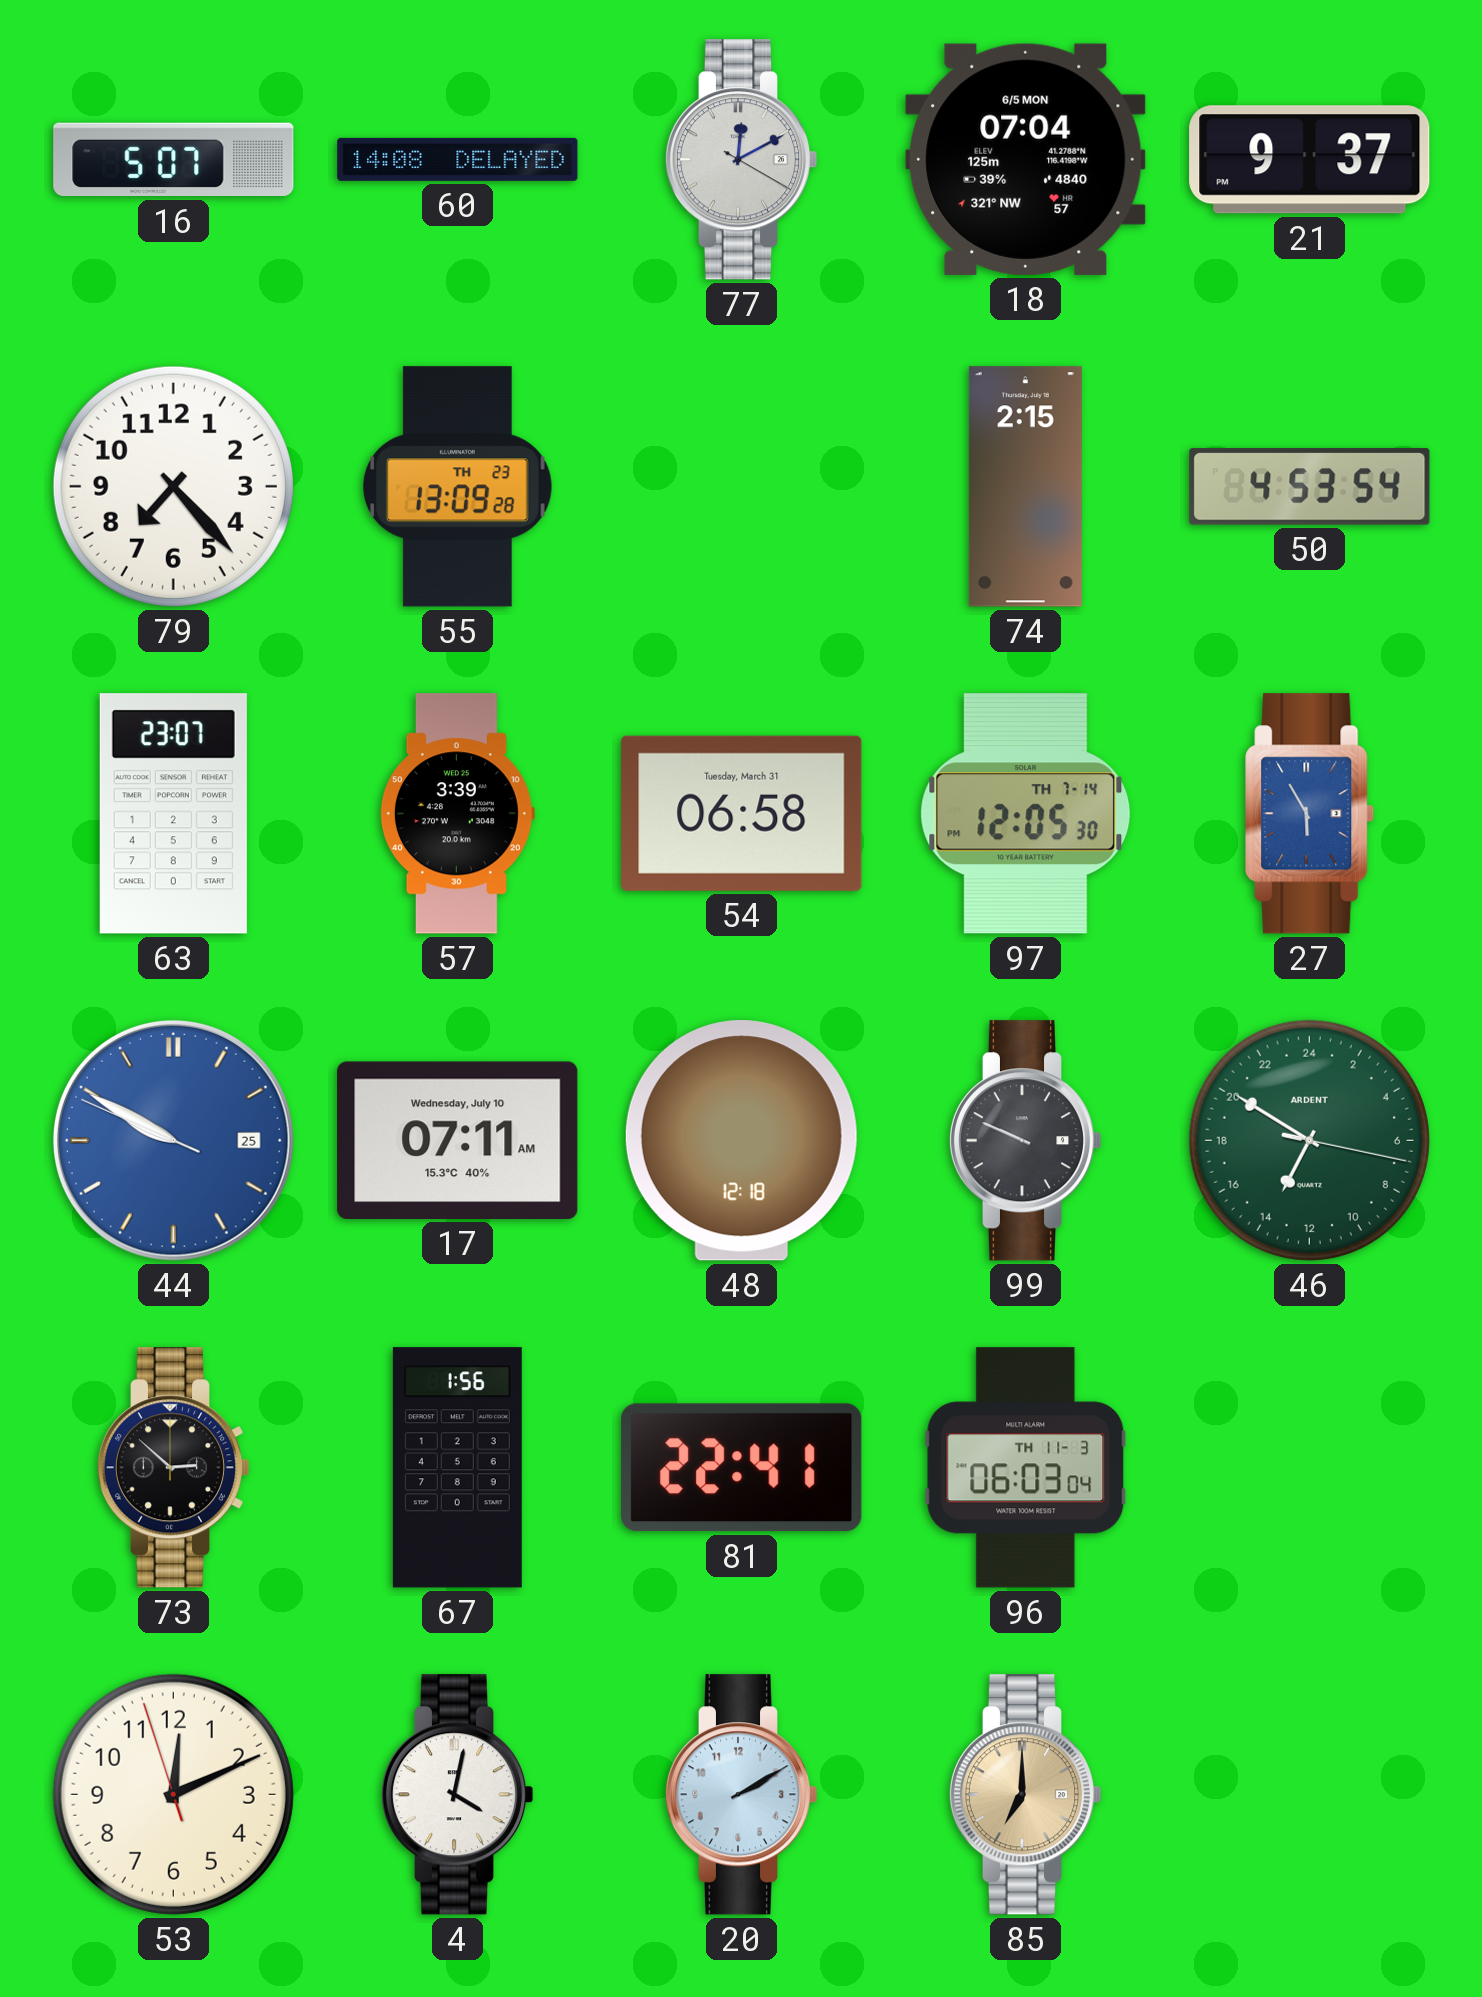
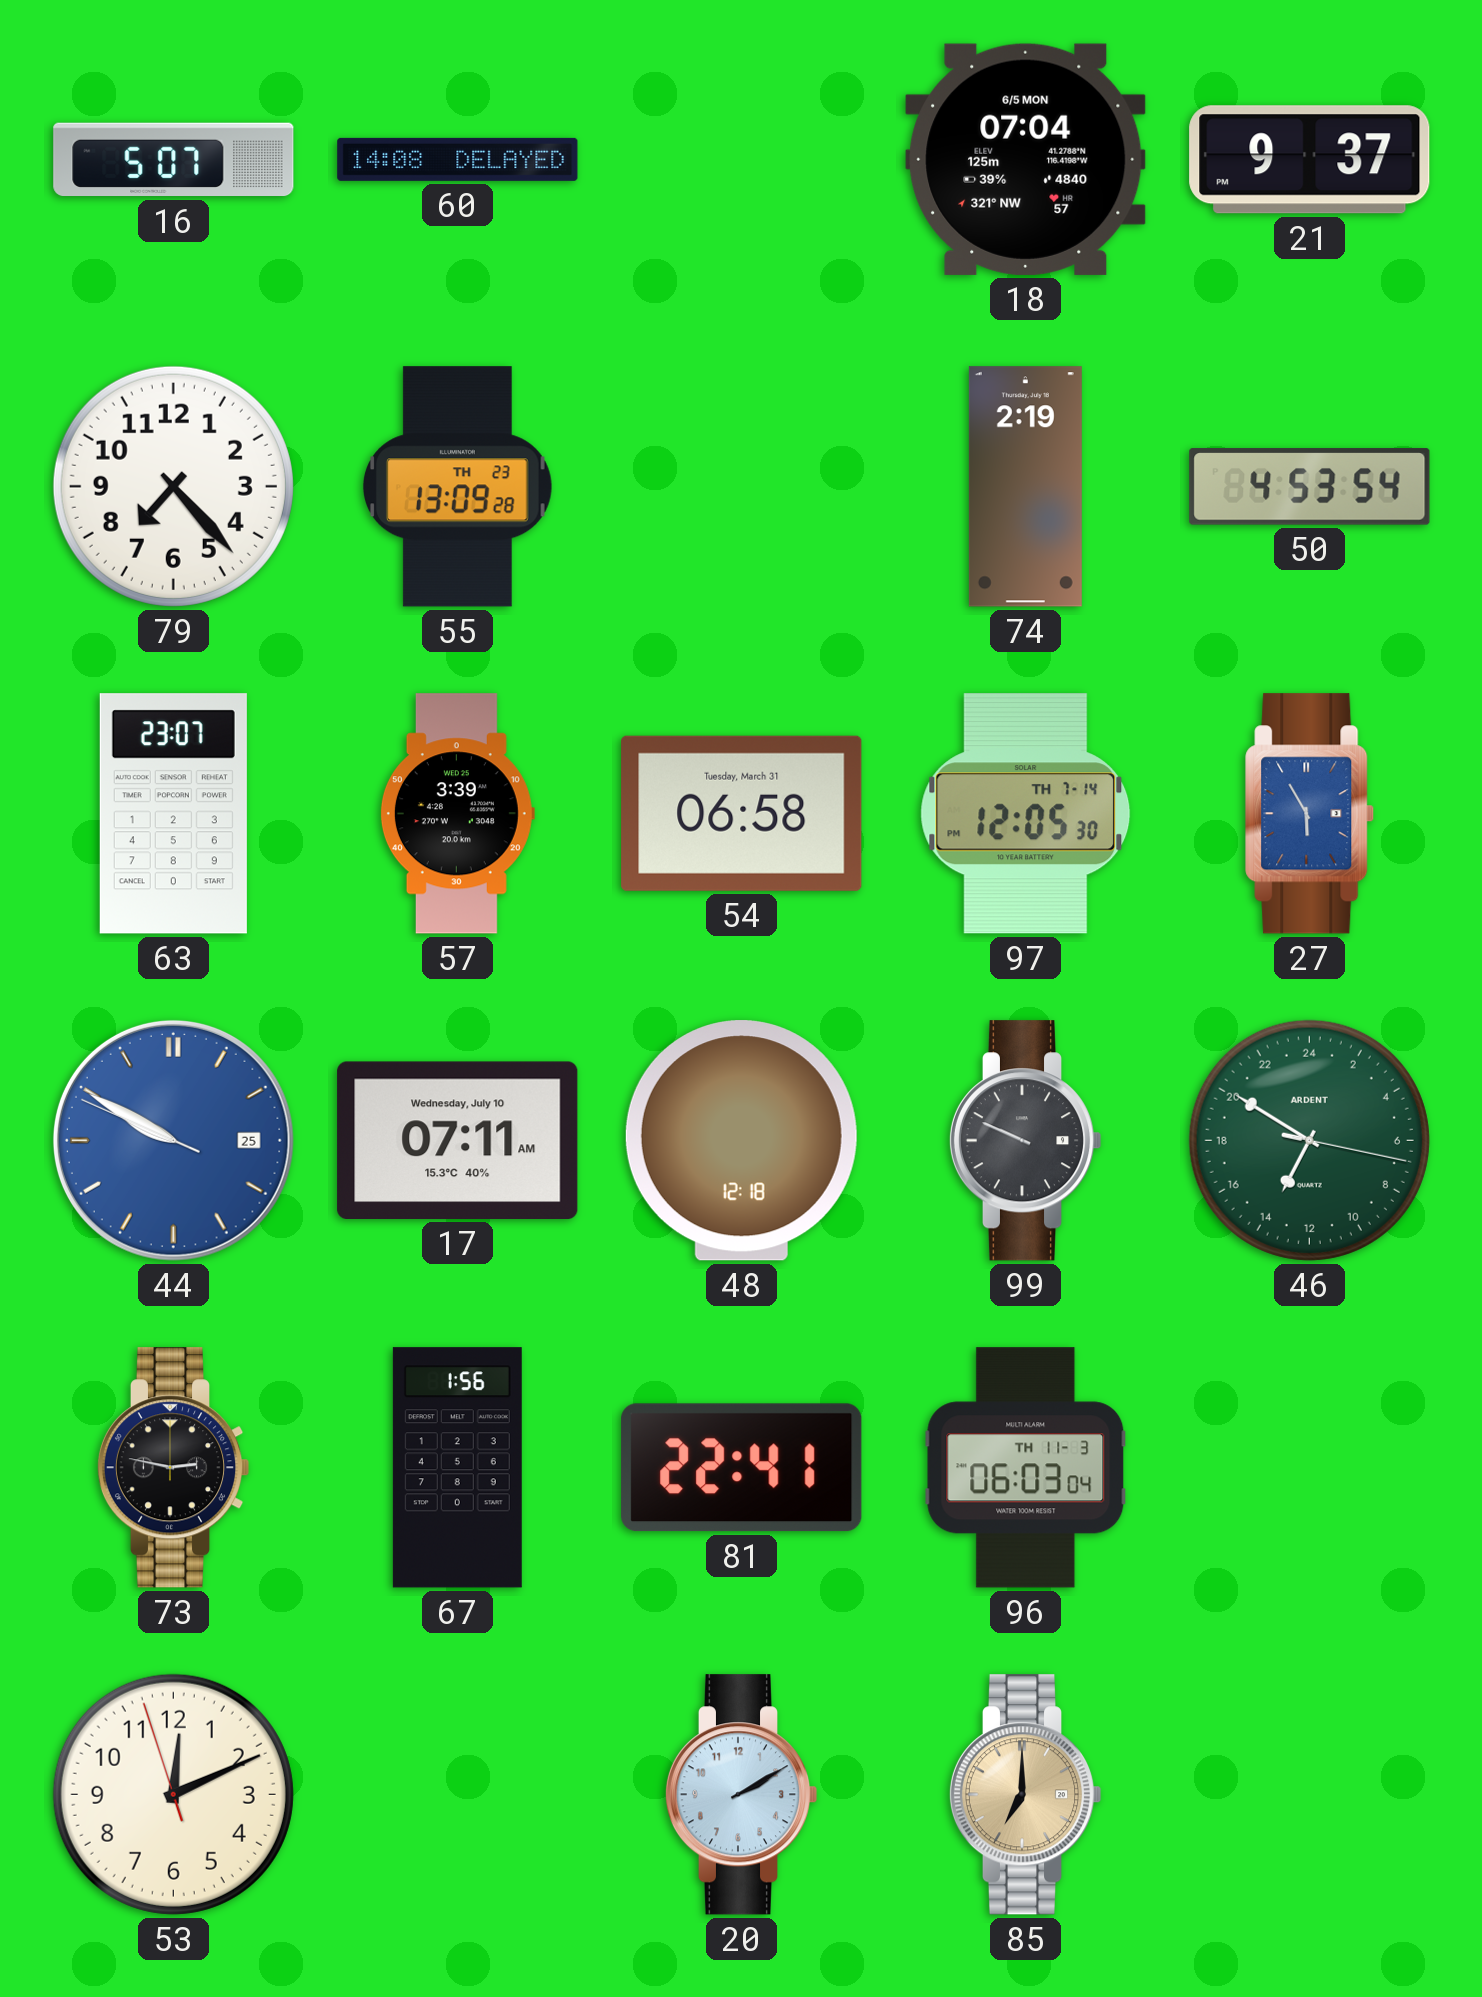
77: 12:10 -> none
74: 2:15 -> 2:19
73: 2:52 -> 2:47
4: 4:02 -> none
